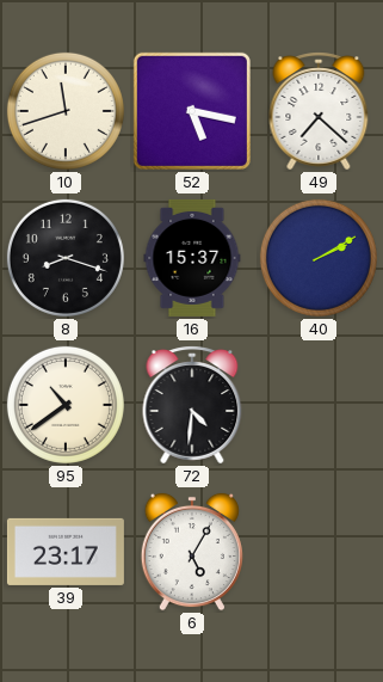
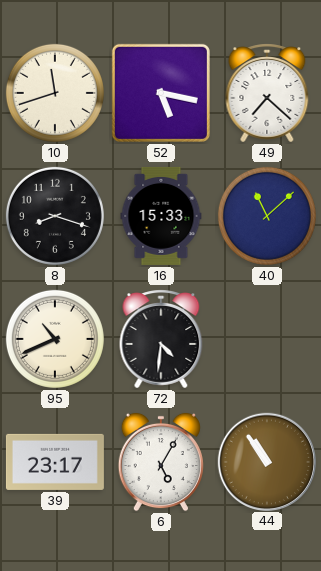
16: 15:37 -> 15:33
40: 2:10 -> 11:08
95: 10:39 -> 10:41
44: none -> 10:54
